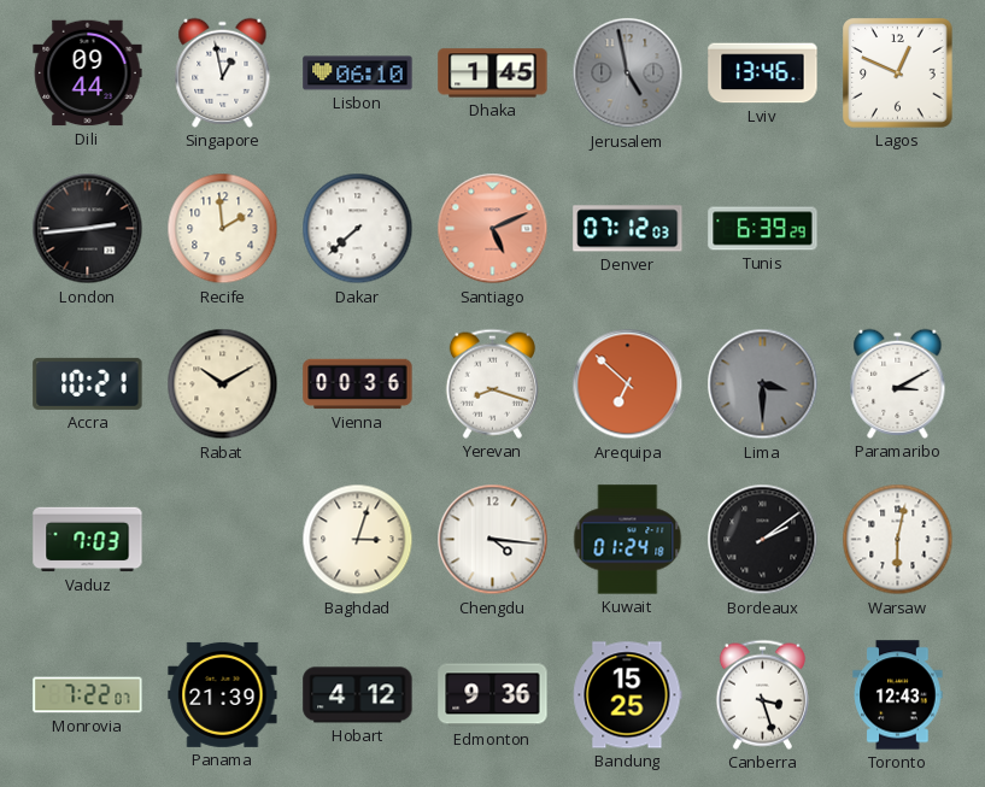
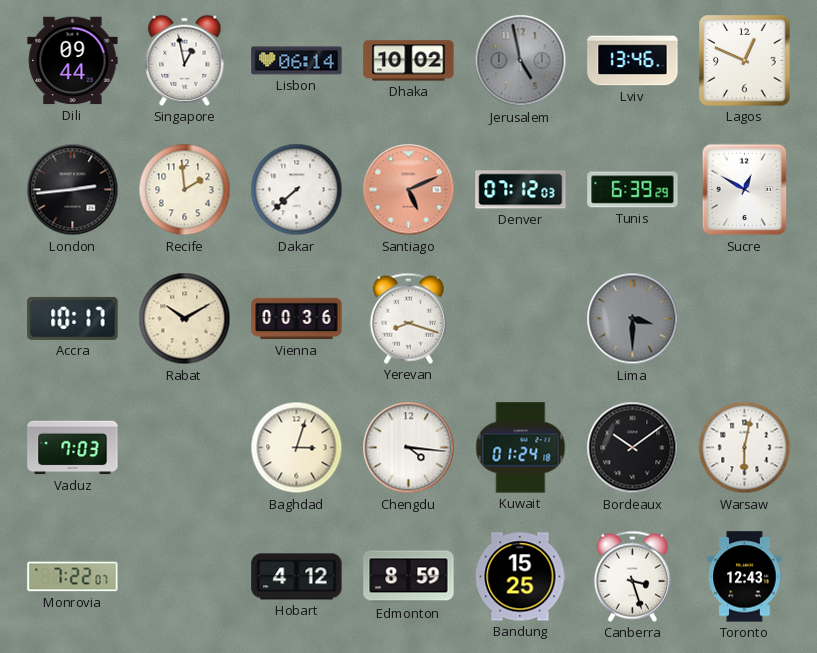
Lisbon: 06:10 -> 06:14
Dhaka: 1:45 -> 10:02
Sucre: none -> 12:50
Accra: 10:21 -> 10:17
Arequipa: 6:52 -> none
Paramaribo: 3:10 -> none
Bordeaux: 2:09 -> 10:09
Panama: 21:39 -> none
Edmonton: 9:36 -> 8:59
